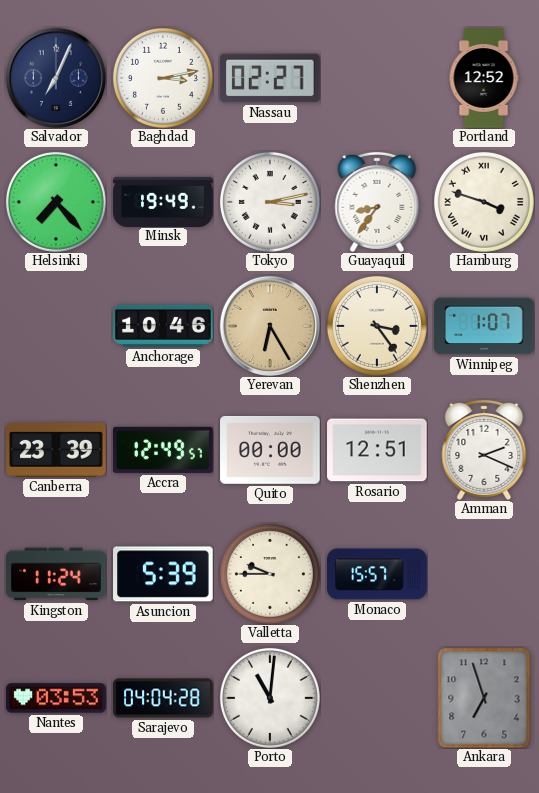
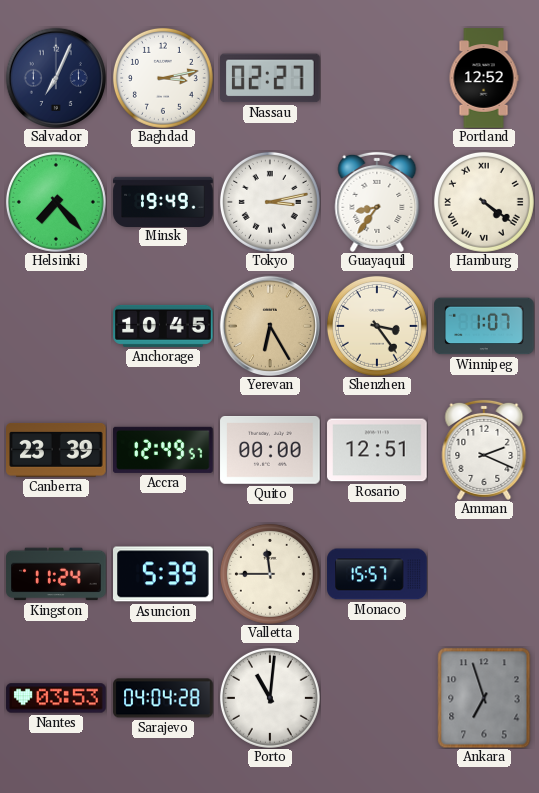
Hamburg: 3:48 -> 4:21
Anchorage: 10:46 -> 10:45
Valletta: 9:45 -> 11:45
